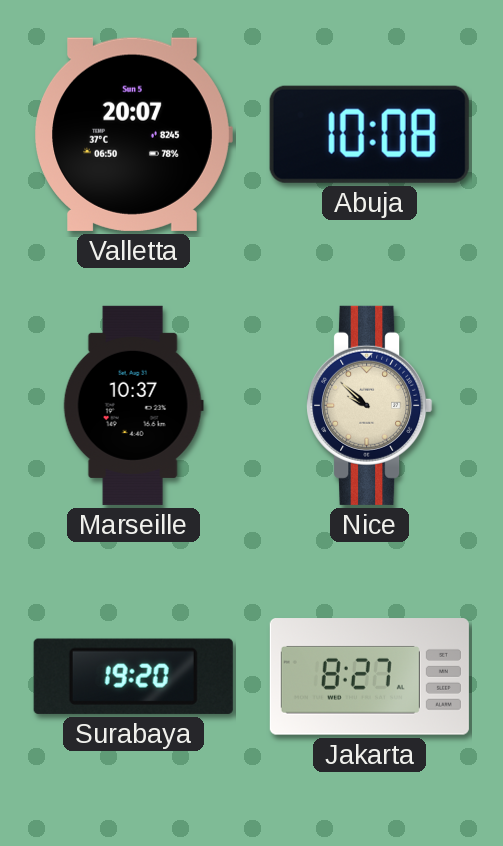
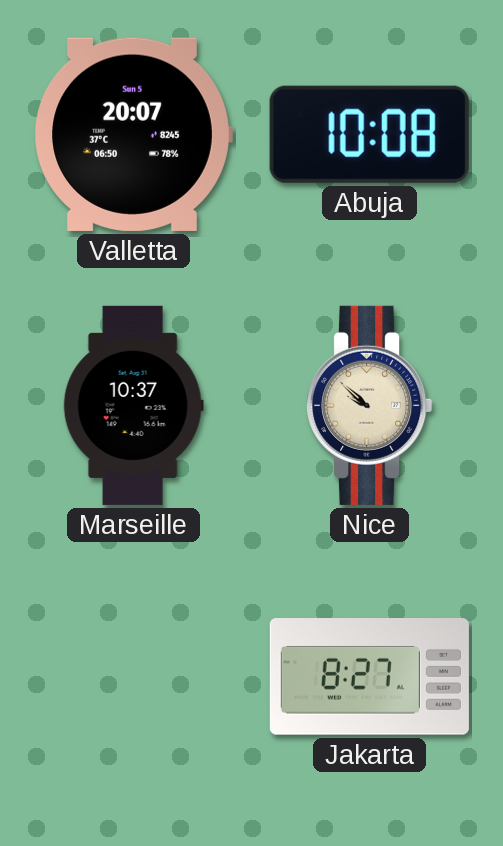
Surabaya: 19:20 -> none
